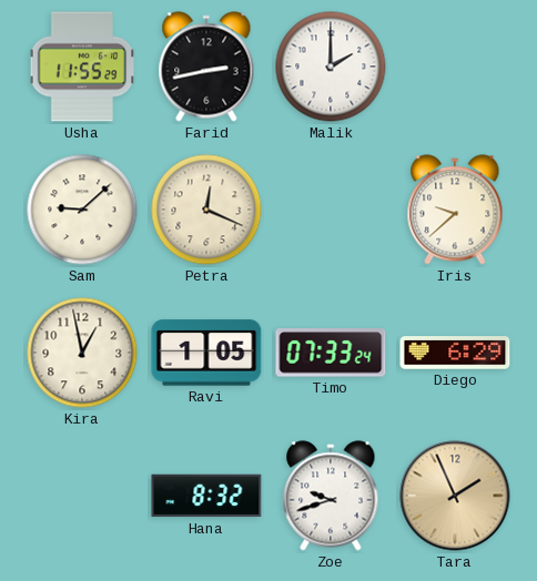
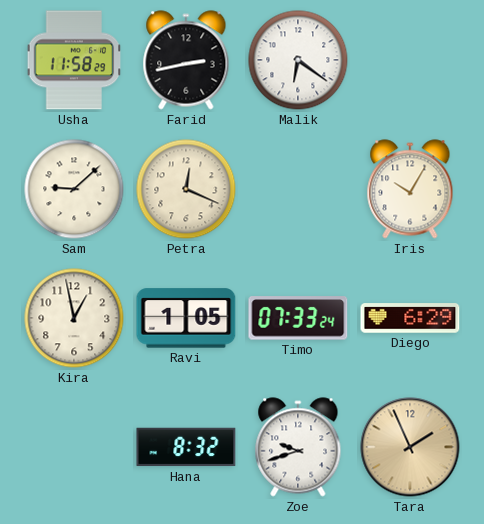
Usha: 11:55 -> 11:58
Malik: 2:00 -> 6:21
Iris: 9:38 -> 10:05
